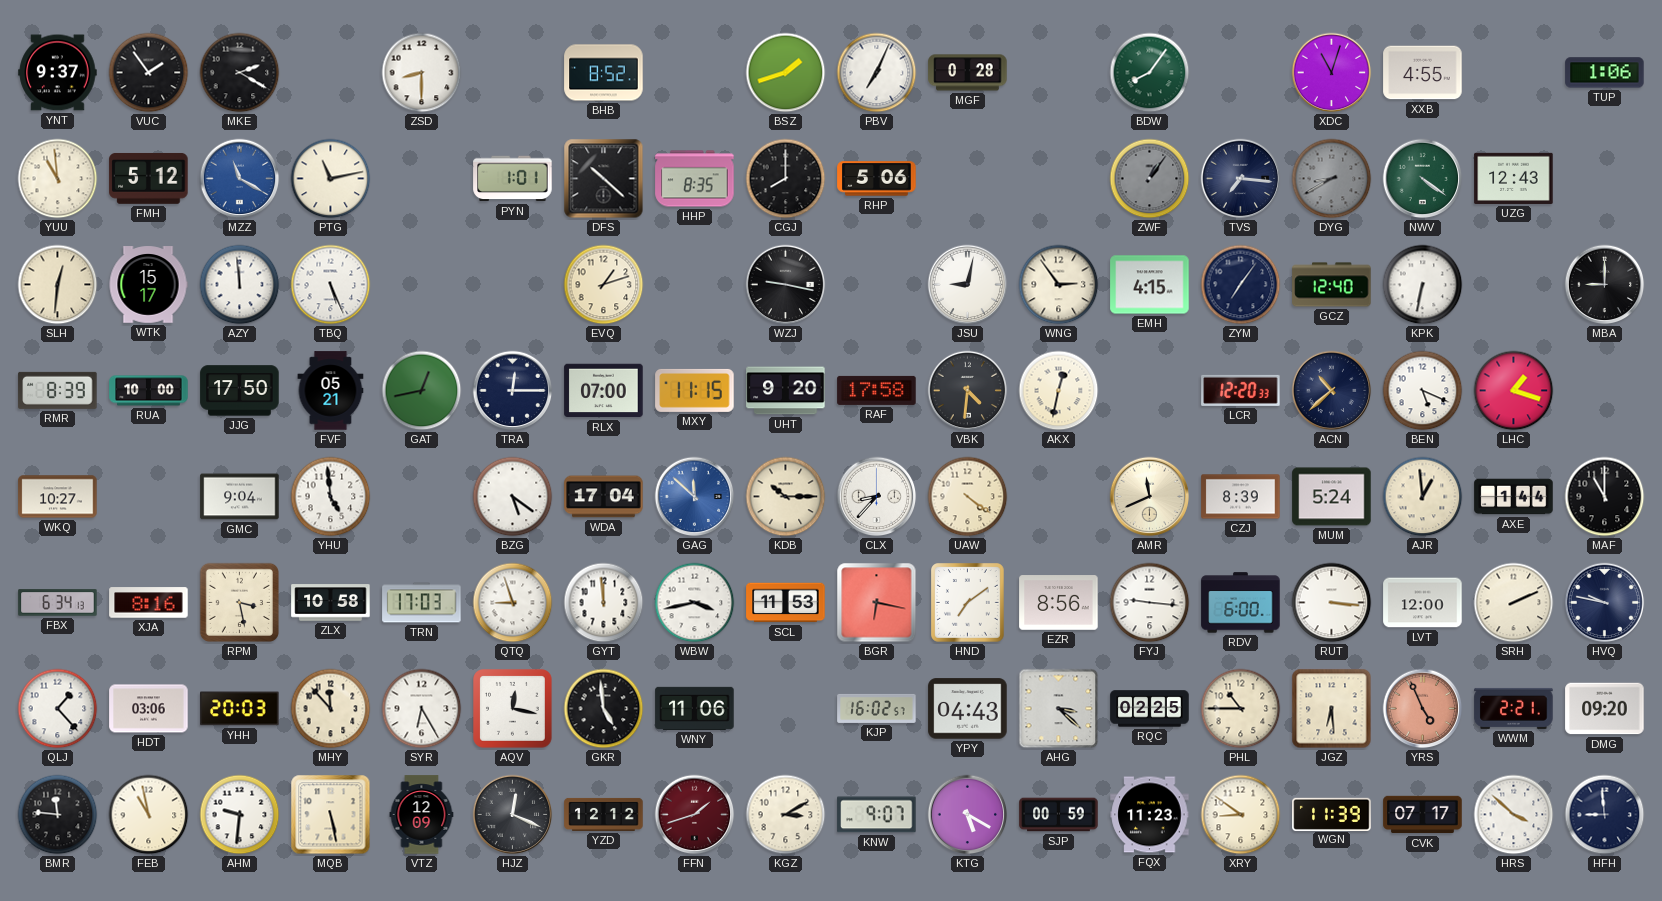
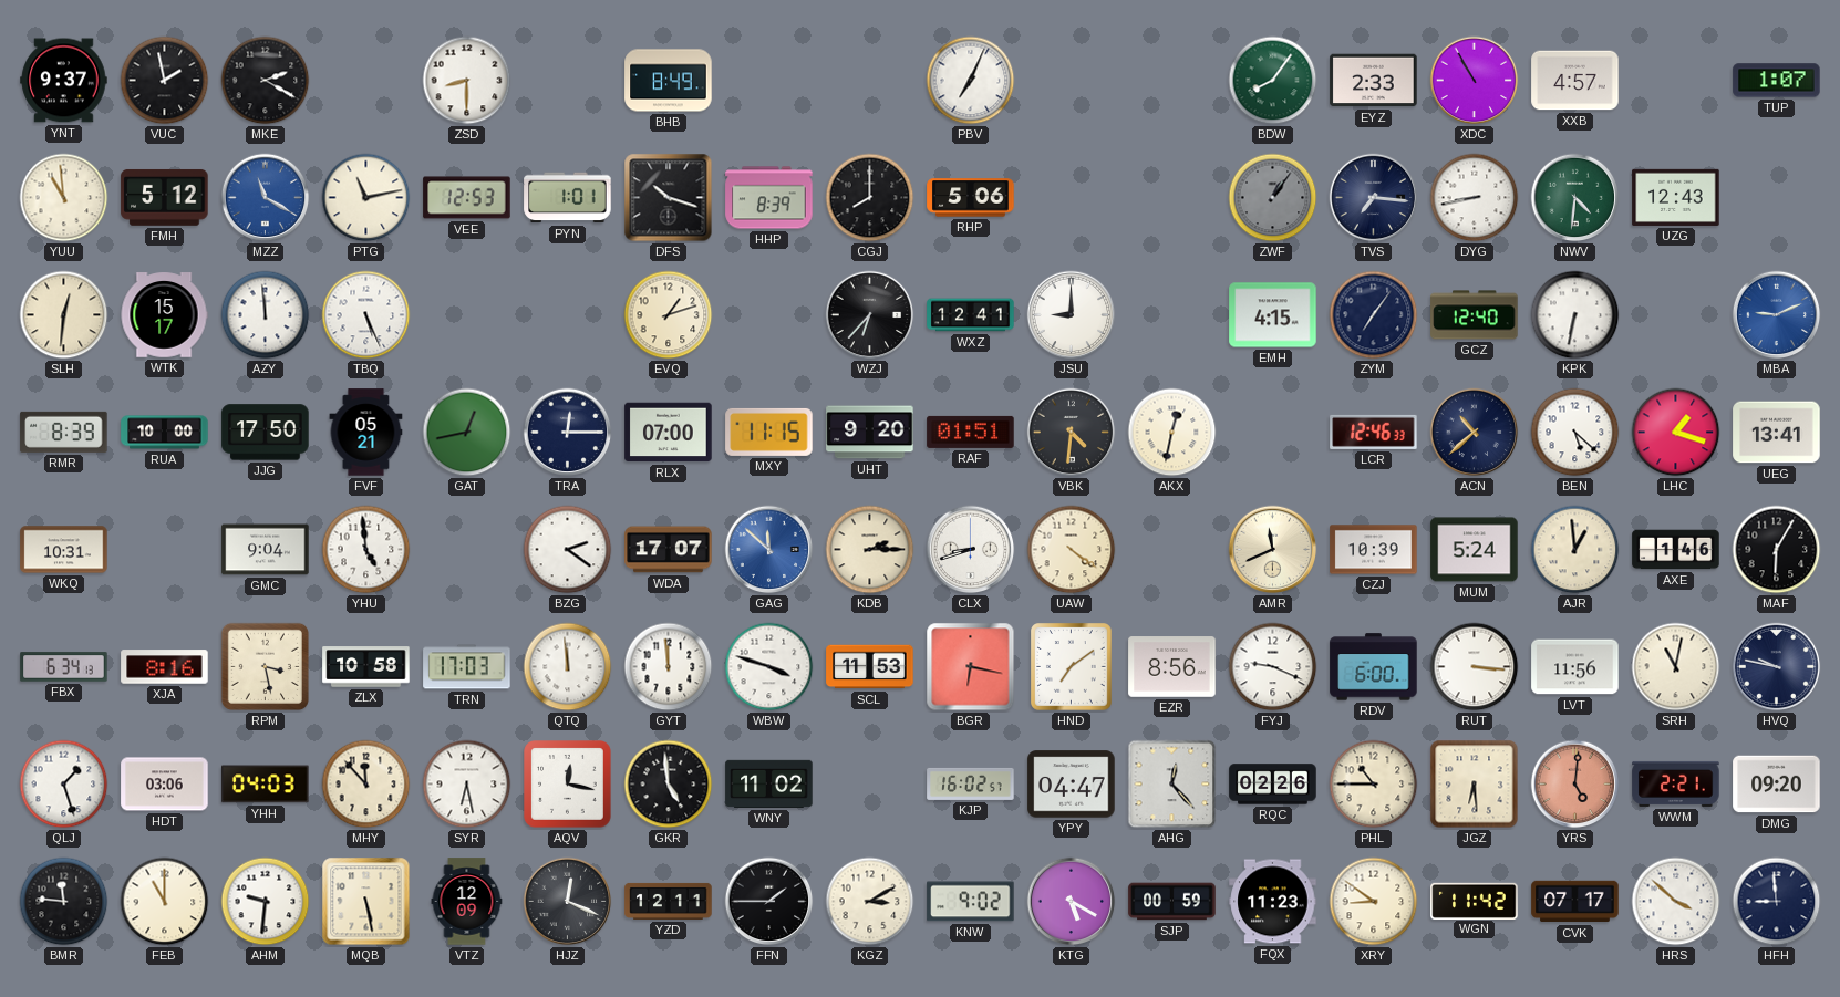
VUC: 1:54 -> 1:58
BHB: 8:52 -> 8:49
BSZ: 1:42 -> none
MGF: 0:28 -> none
EYZ: none -> 2:33
XDC: 11:03 -> 10:55
XXB: 4:55 -> 4:57
TUP: 1:06 -> 1:07
VEE: none -> 12:53
DFS: 10:22 -> 10:18
HHP: 8:35 -> 8:39
DYG: 8:40 -> 8:43
DYG dial: grey -> white
NWV: 4:21 -> 4:31
WZJ: 9:17 -> 6:37
WXZ: none -> 12:41
JSU: 9:02 -> 9:00
WNG: 2:54 -> none
MBA: 9:00 -> 9:11
MBA dial: black -> blue
RAF: 17:58 -> 01:51
LCR: 12:20 -> 12:46
BEN: 5:19 -> 5:22
UEG: none -> 13:41
WKQ: 10:27 -> 10:31
BZG: 5:21 -> 2:21
WDA: 17:04 -> 17:07
KDB: 10:15 -> 2:15
CLX: 8:37 -> 8:42
CZJ: 8:39 -> 10:39
AXE: 1:44 -> 1:46
MAF: 11:00 -> 6:05
QTQ: 8:57 -> 11:59
WBW: 3:43 -> 3:48
FYJ: 9:16 -> 9:19
LVT: 12:00 -> 11:56
SRH: 2:11 -> 11:02
QLJ: 1:23 -> 1:27
YHH: 20:03 -> 04:03
SYR: 6:25 -> 6:28
WNY: 11:06 -> 11:02
YPY: 04:43 -> 04:47
AHG: 3:22 -> 12:23
RQC: 02:25 -> 02:26
YRS: 4:56 -> 5:01
FEB: 10:58 -> 11:00
YZD: 12:12 -> 12:11
FFN: 1:42 -> 1:45
FFN dial: burgundy -> black
KNW: 9:07 -> 9:02
WGN: 11:39 -> 11:42
